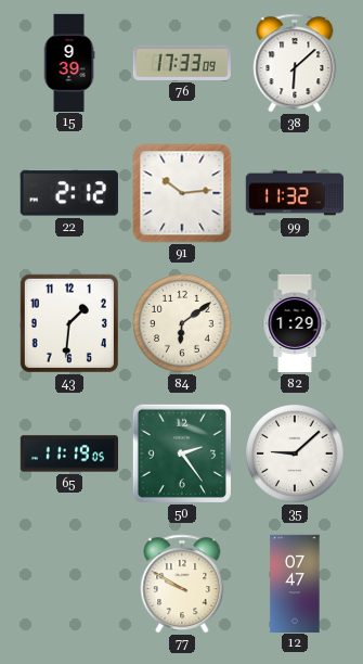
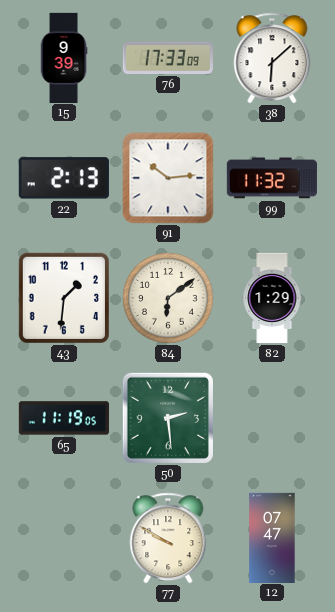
22: 2:12 -> 2:13
50: 2:24 -> 2:29
35: 9:08 -> none
